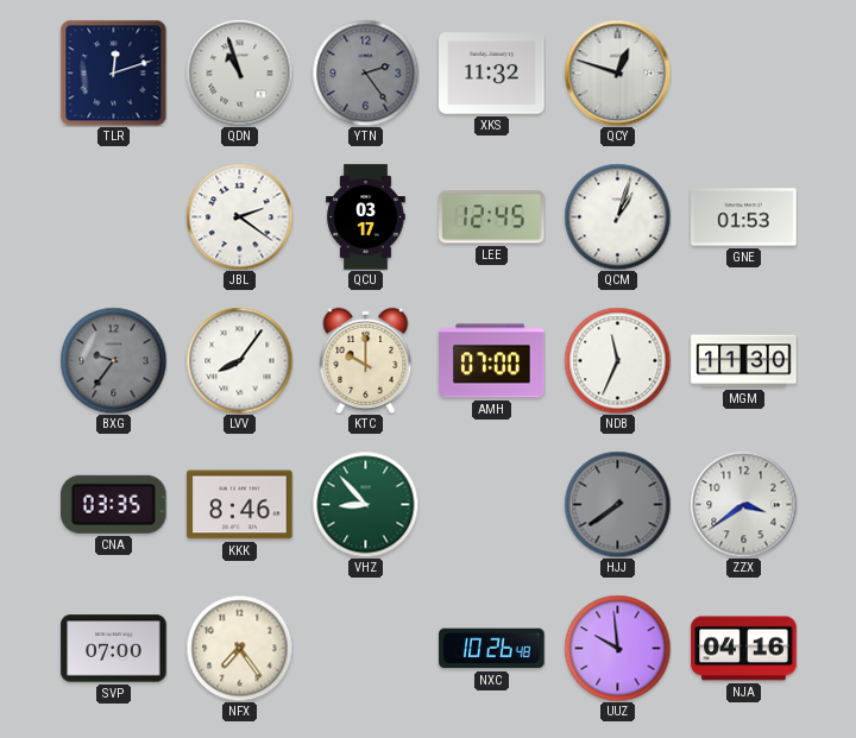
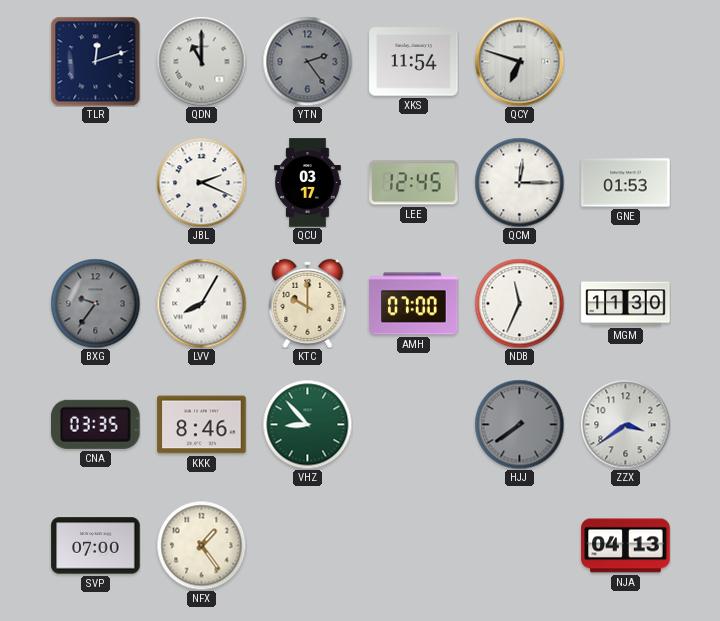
QDN: 10:57 -> 11:00
XKS: 11:32 -> 11:54
QCY: 12:48 -> 6:48
JBL: 2:21 -> 2:19
QCM: 1:03 -> 12:15
LVV: 8:06 -> 8:05
NFX: 7:24 -> 1:24
NXC: 10:26 -> none
UUZ: 9:59 -> none
NJA: 04:16 -> 04:13
